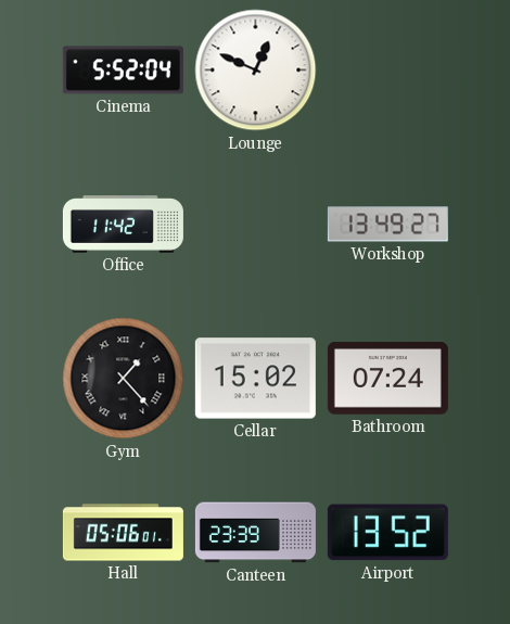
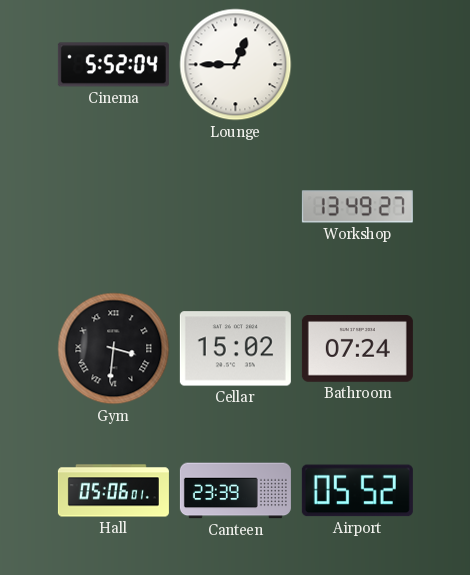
Lounge: 12:49 -> 12:45
Office: 11:42 -> none
Gym: 1:23 -> 3:31
Airport: 13:52 -> 05:52
